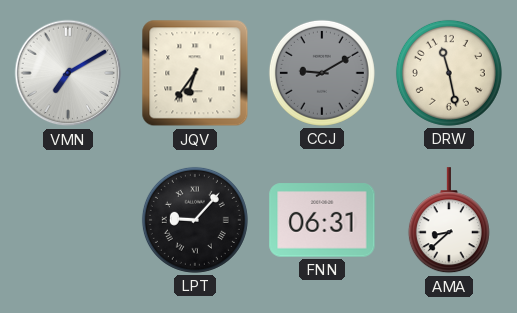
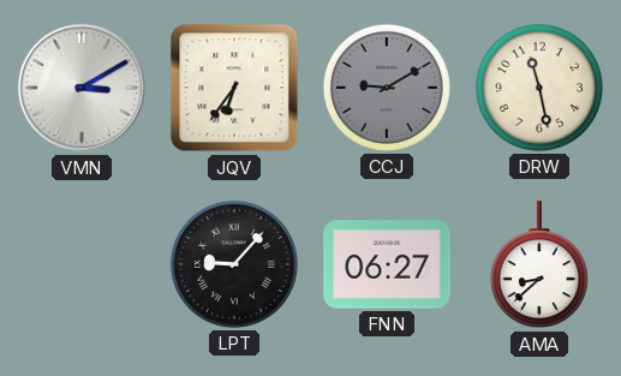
VMN: 7:10 -> 3:10
FNN: 06:31 -> 06:27
